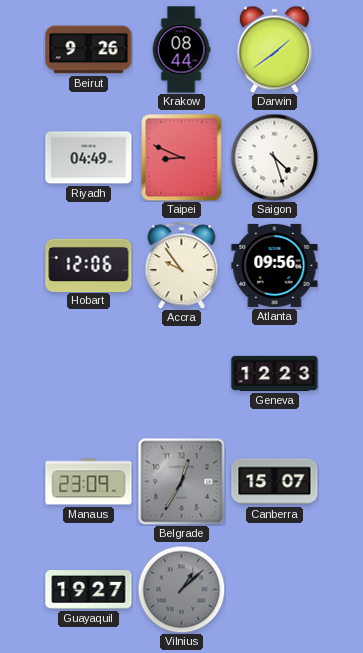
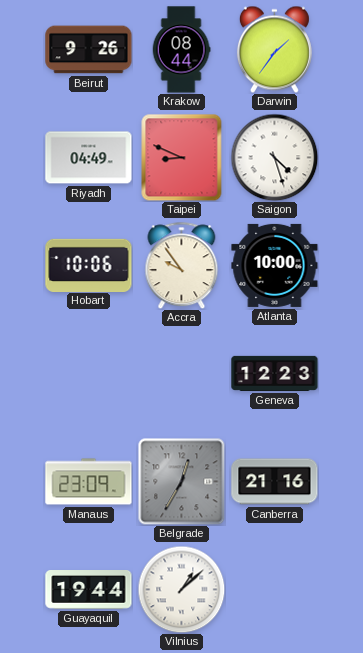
Darwin: 1:39 -> 1:36
Hobart: 12:06 -> 10:06
Atlanta: 09:56 -> 10:00
Canberra: 15:07 -> 21:16
Guayaquil: 19:27 -> 19:44
Vilnius dial: grey -> white
